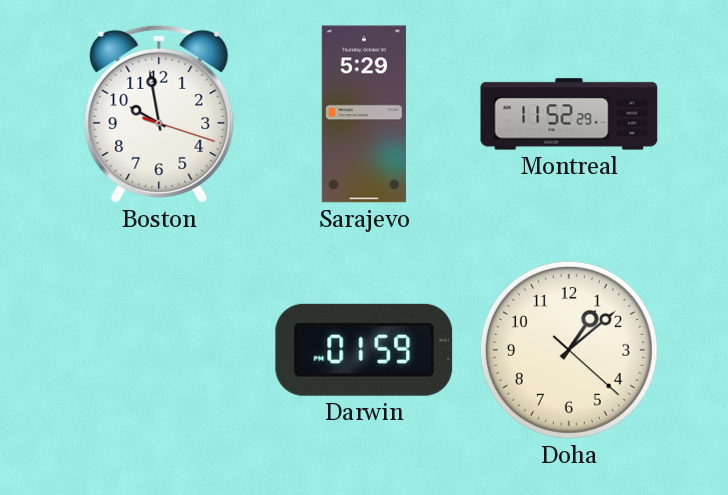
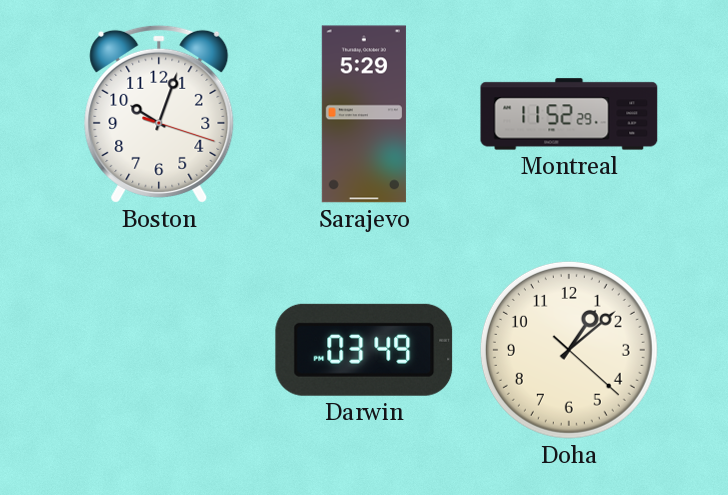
Boston: 9:58 -> 10:03
Darwin: 01:59 -> 03:49
